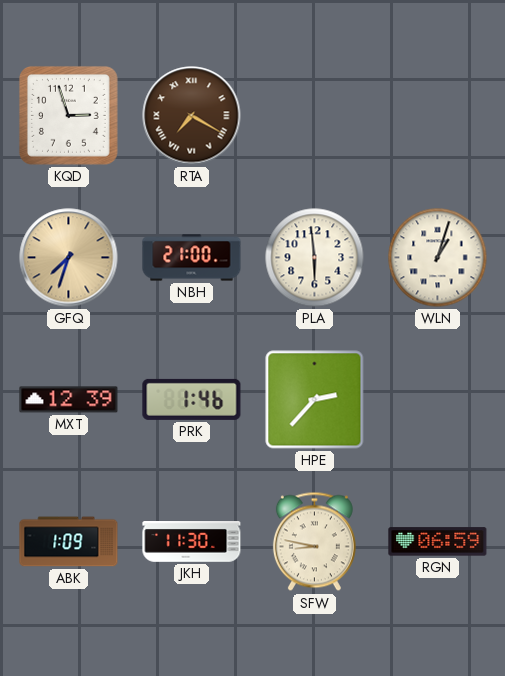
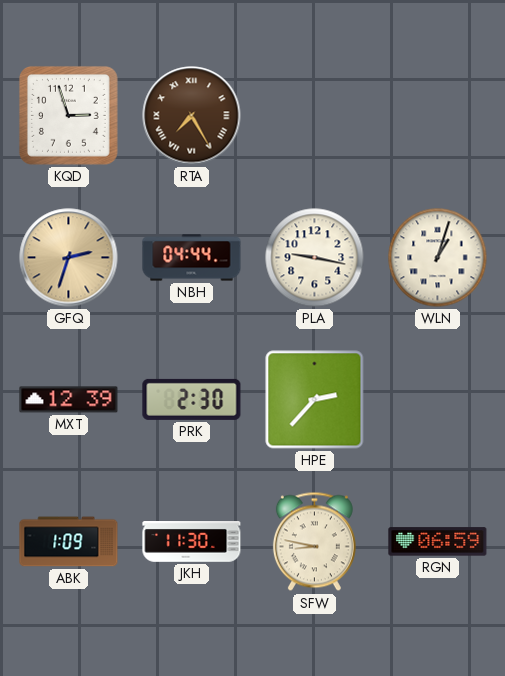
RTA: 7:20 -> 7:25
GFQ: 7:33 -> 2:33
NBH: 21:00 -> 04:44
PLA: 5:59 -> 9:17
PRK: 1:46 -> 2:30
